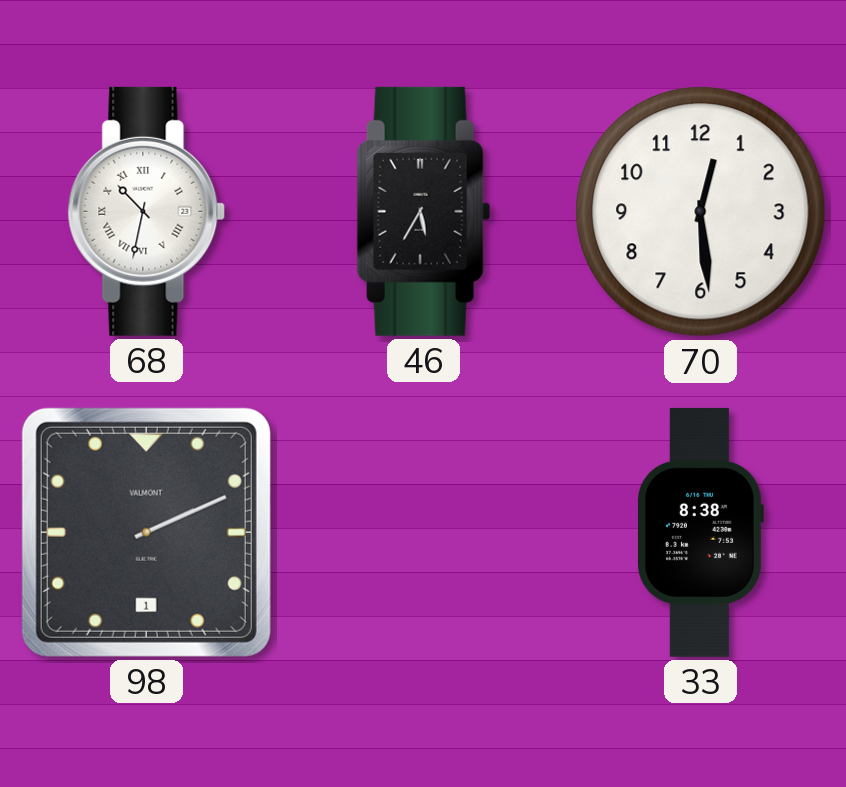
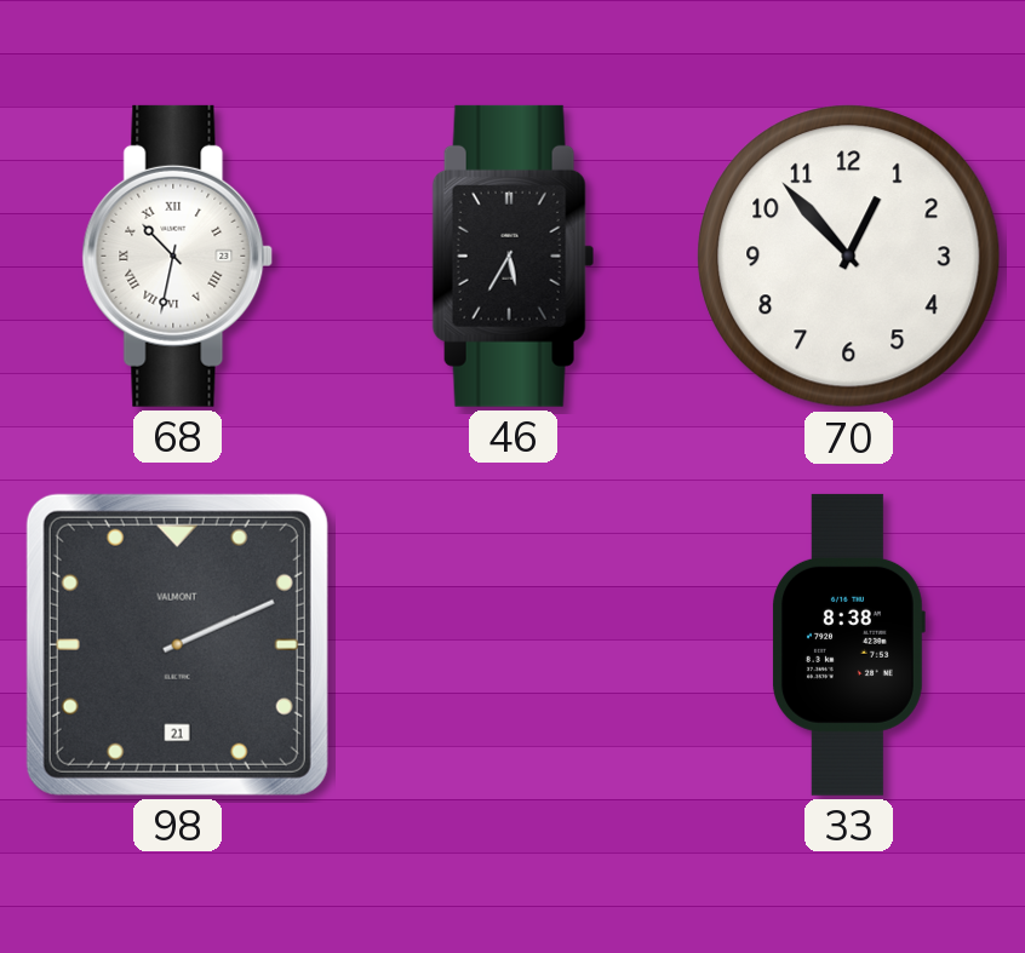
70: 12:29 -> 12:53
98 date: 1 -> 21
